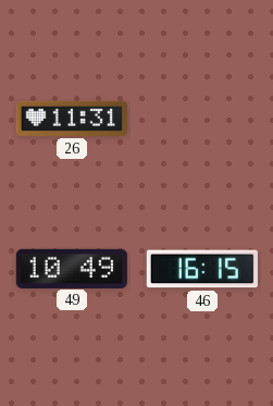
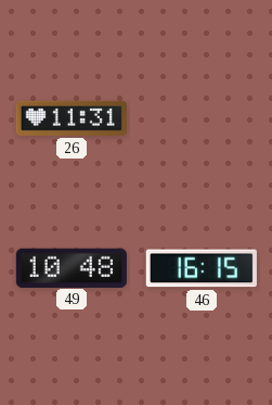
49: 10:49 -> 10:48
